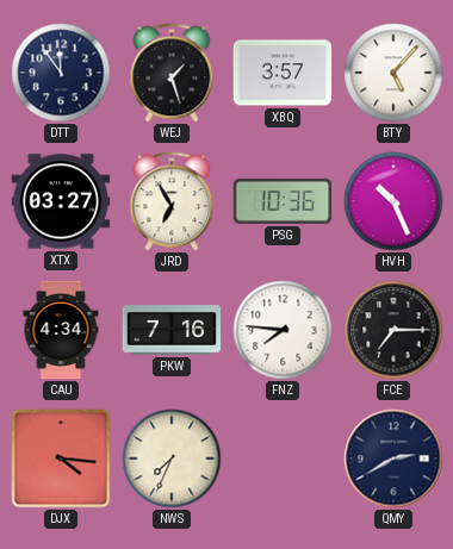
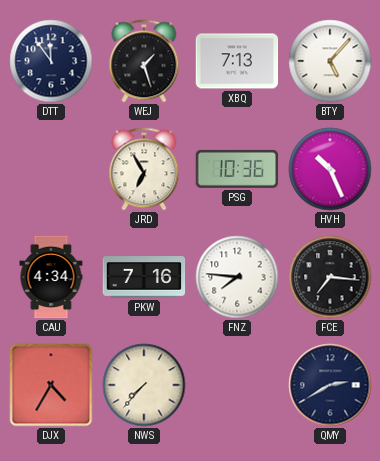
XBQ: 3:57 -> 7:13
XTX: 03:27 -> none
FCE: 7:15 -> 7:16
DJX: 4:16 -> 4:35
NWS: 7:34 -> 7:37
